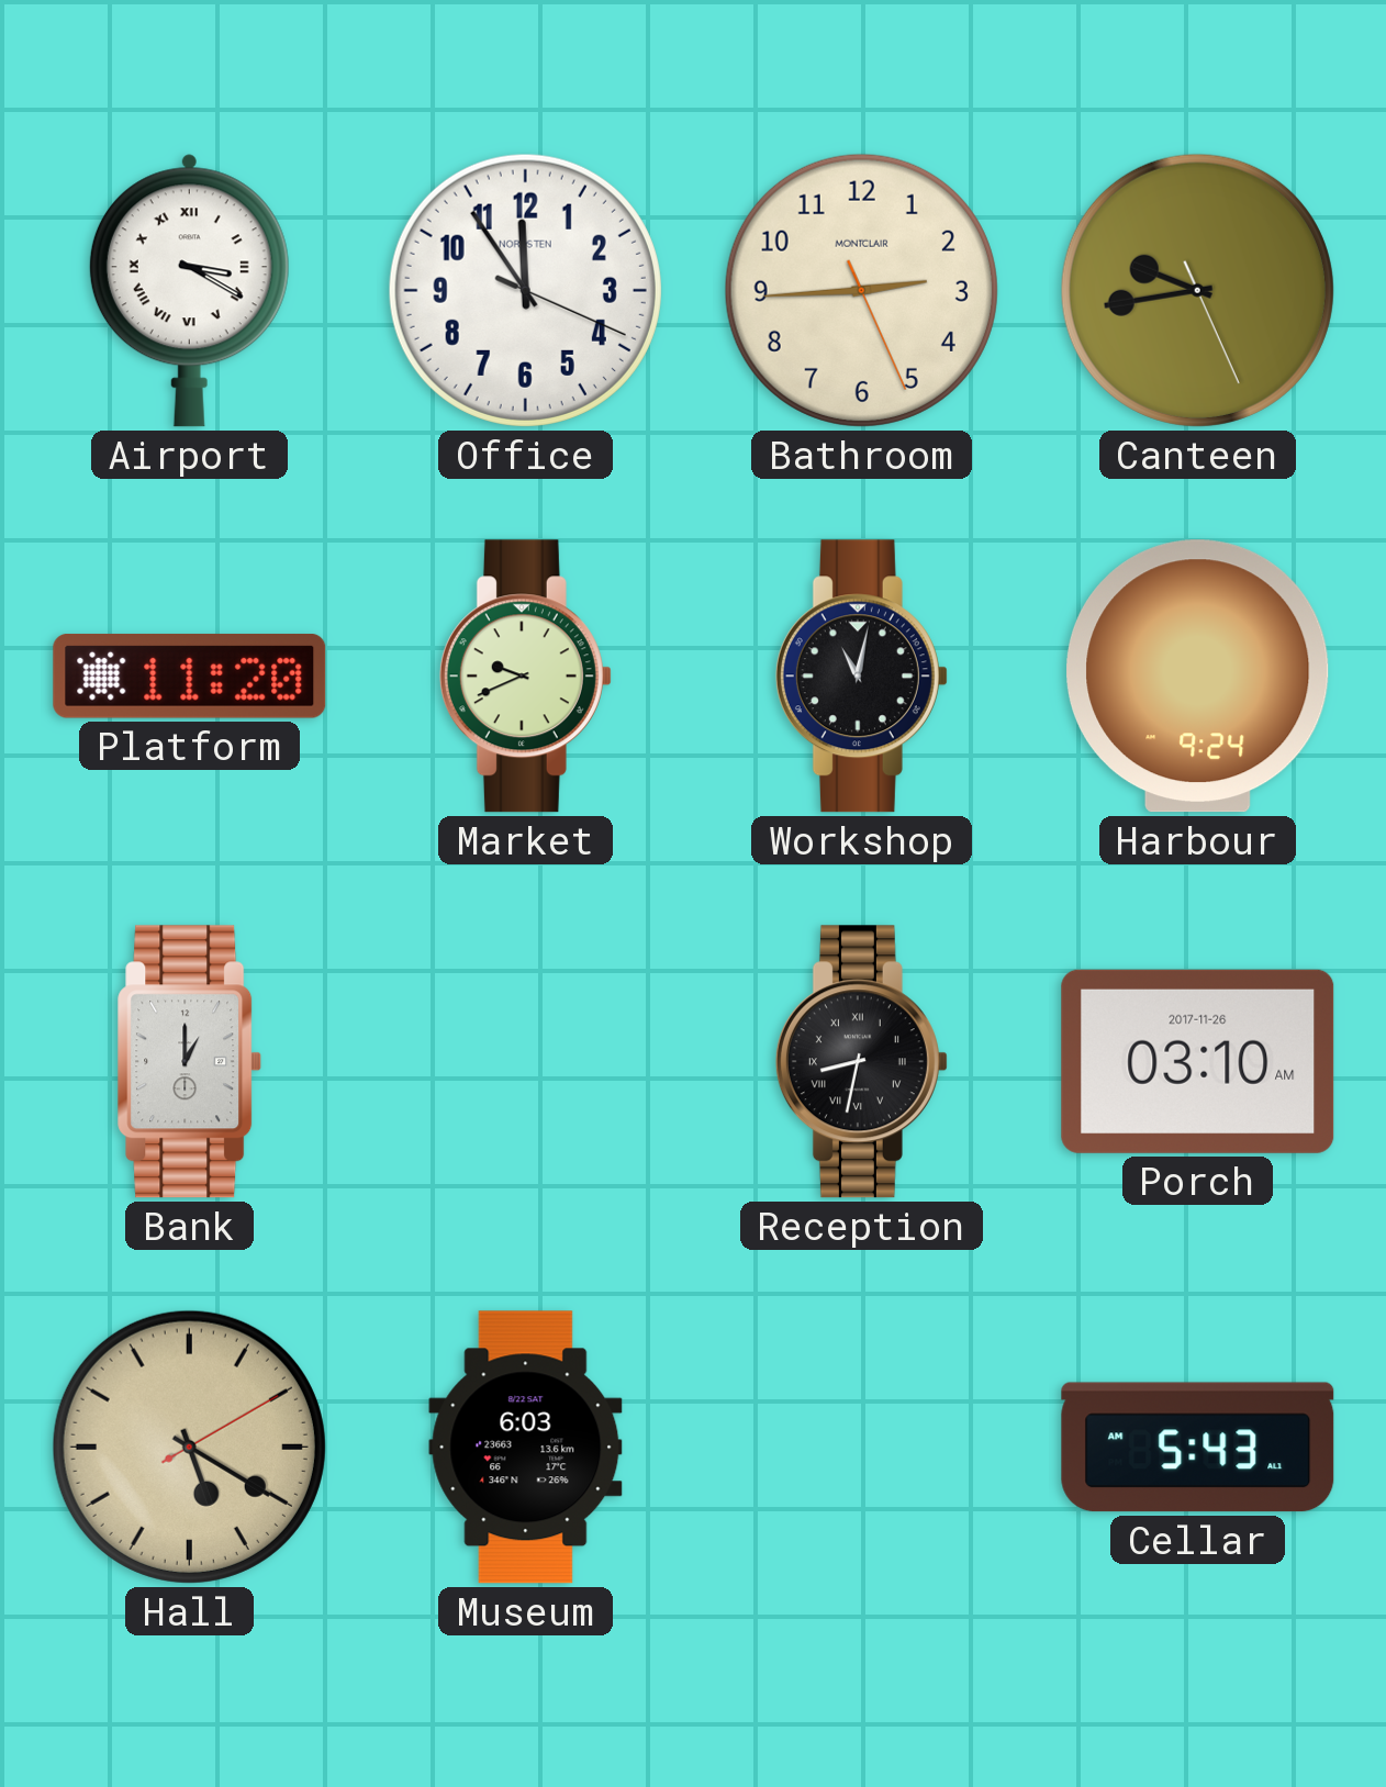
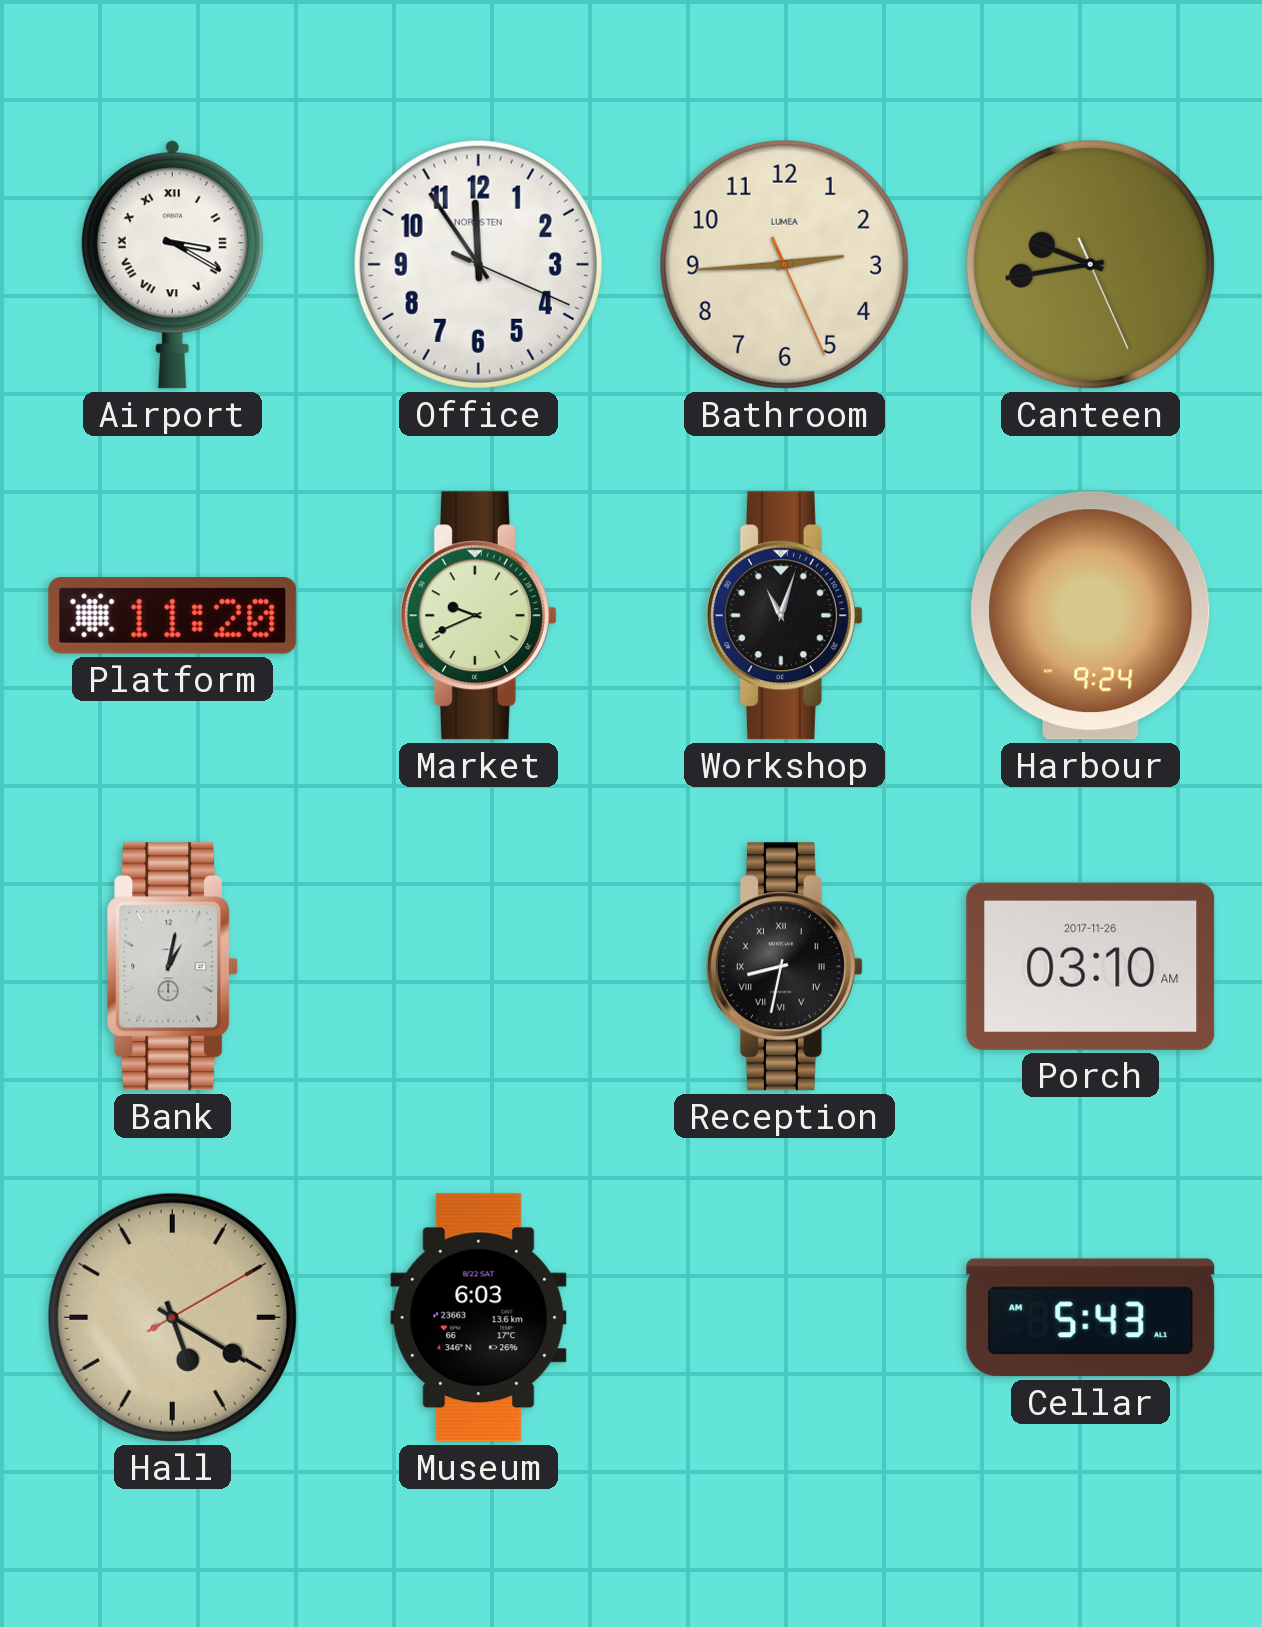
Bathroom brand: MONTCLAIR -> LUMEA
Workshop: 11:02 -> 11:03
Bank: 1:00 -> 1:02
